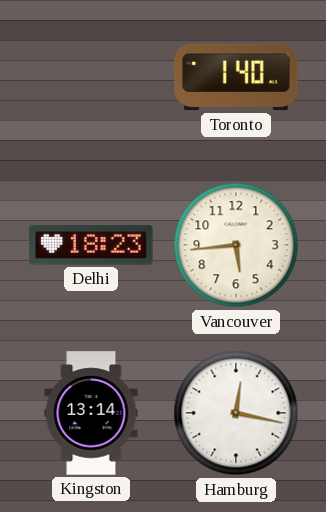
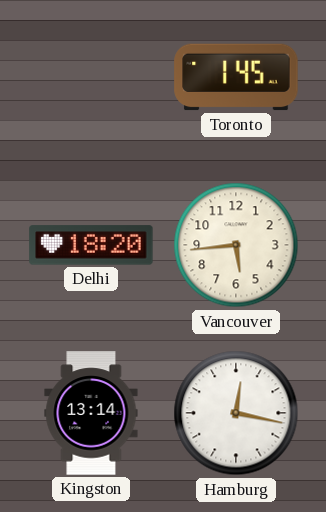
Toronto: 1:40 -> 1:45
Delhi: 18:23 -> 18:20
